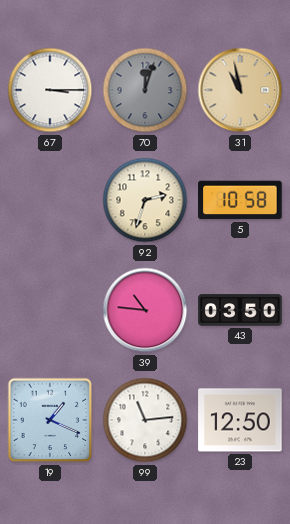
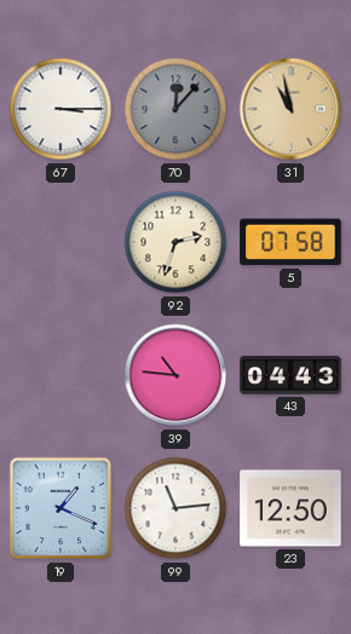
70: 12:03 -> 12:07
5: 10:58 -> 07:58
43: 03:50 -> 04:43
